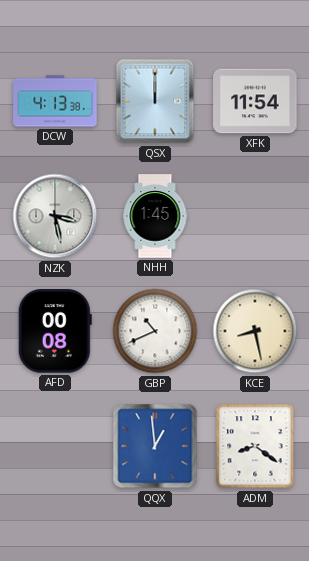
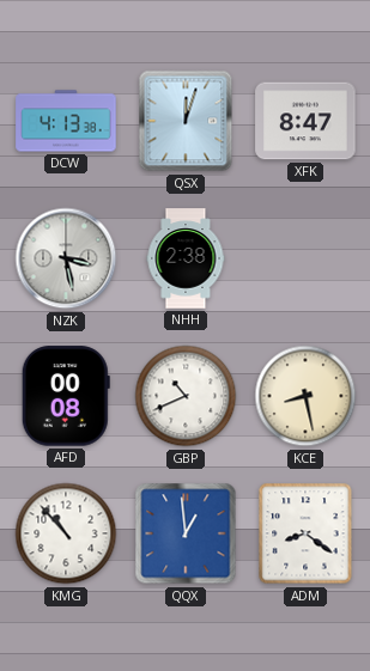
QSX: 12:00 -> 12:03
XFK: 11:54 -> 8:47
NHH: 1:45 -> 2:38
KMG: none -> 10:53
